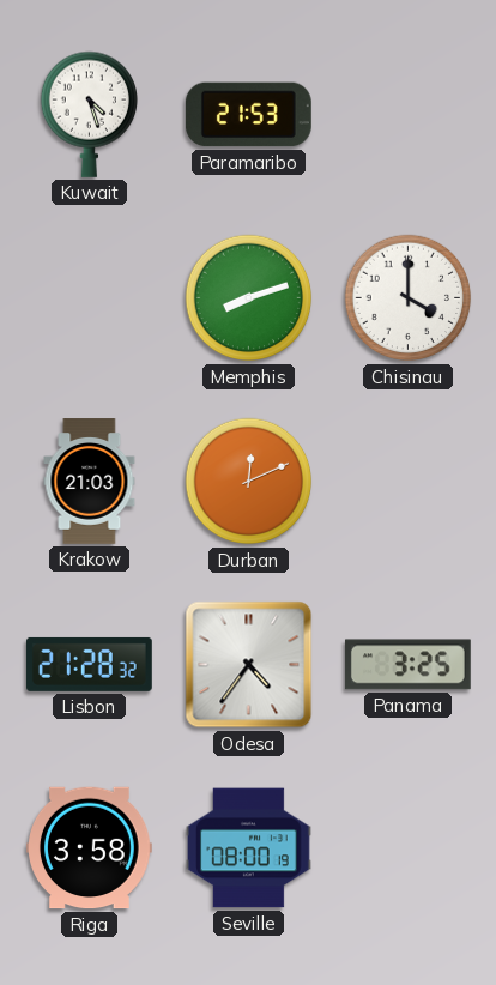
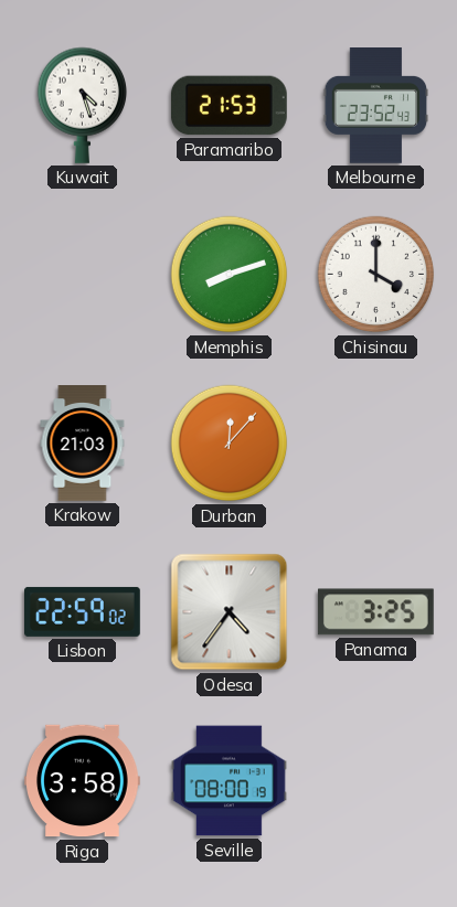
Melbourne: none -> 23:52
Durban: 12:11 -> 12:07
Lisbon: 21:28 -> 22:59
